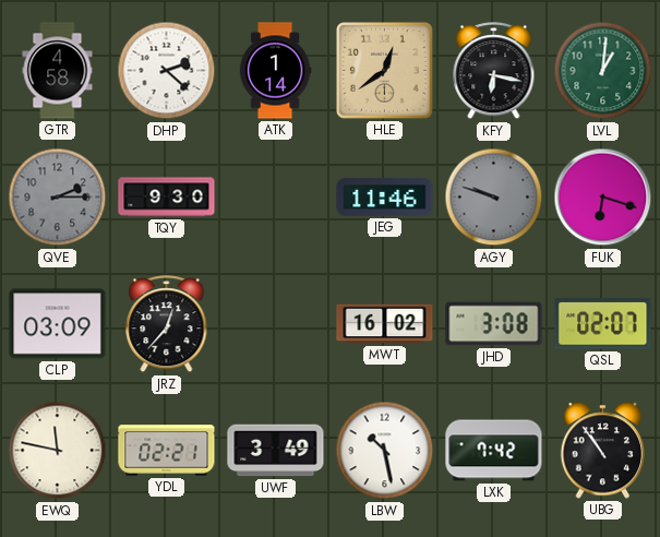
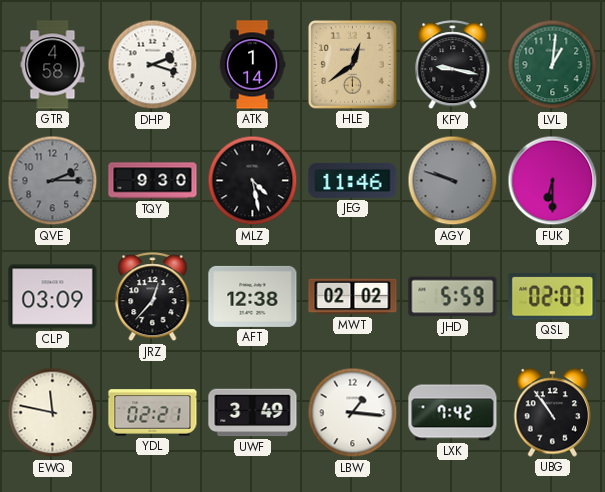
DHP: 2:22 -> 2:18
KFY: 6:17 -> 9:17
MLZ: none -> 4:28
FUK: 6:18 -> 6:30
AFT: none -> 12:38
MWT: 16:02 -> 02:02
JHD: 3:08 -> 5:59
LBW: 10:28 -> 1:16
